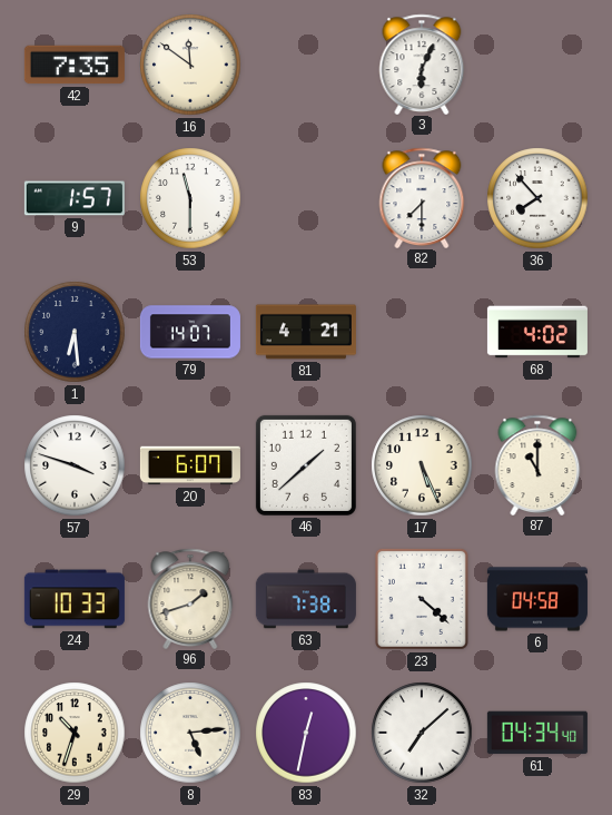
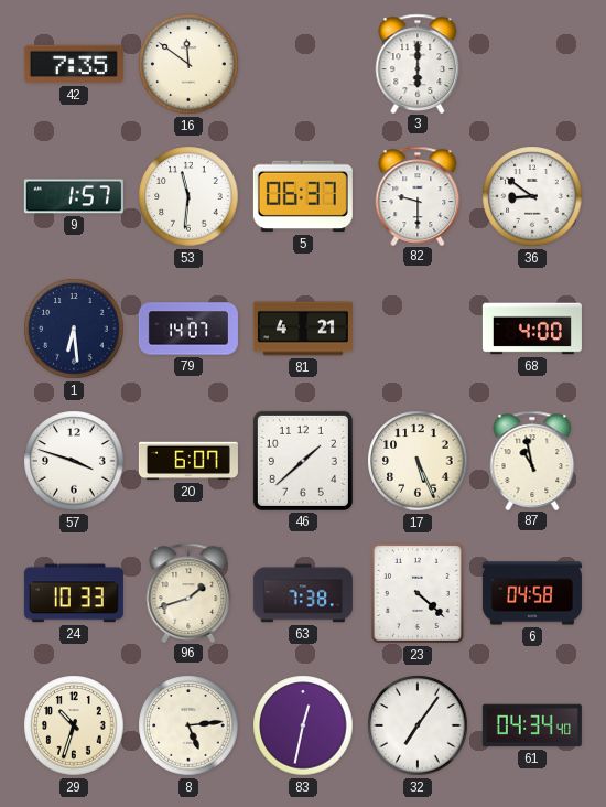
3: 6:04 -> 6:00
53: 11:30 -> 11:31
5: none -> 06:37
82: 7:30 -> 9:30
36: 7:53 -> 8:51
68: 4:02 -> 4:00
87: 11:00 -> 10:58
32: 7:08 -> 7:06
